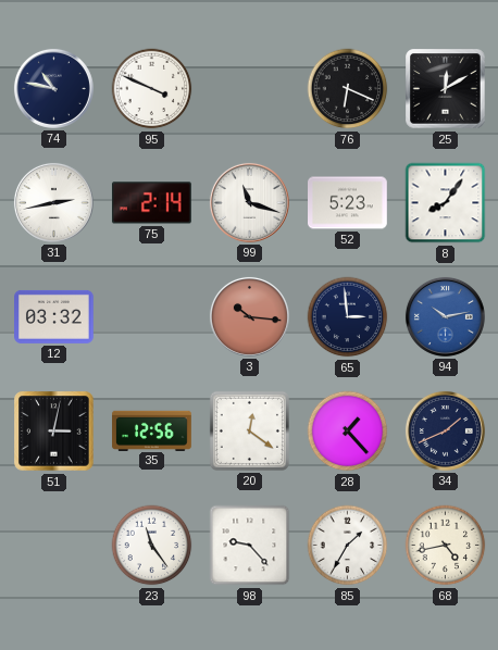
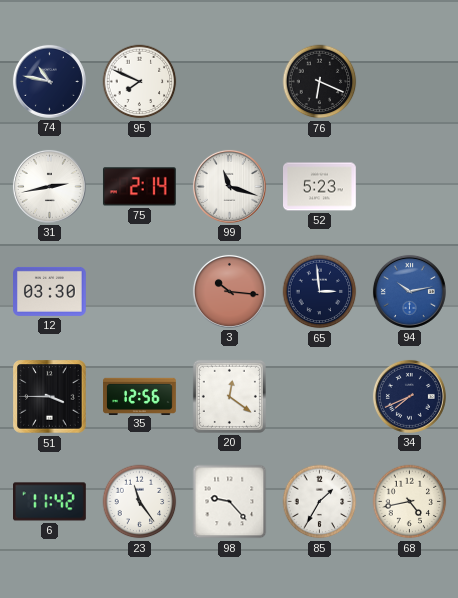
95: 3:49 -> 7:49
25: 12:10 -> none
8: 8:06 -> none
12: 03:32 -> 03:30
51: 3:02 -> 3:45
28: 1:23 -> none
34: 1:41 -> 7:41
6: none -> 11:42
